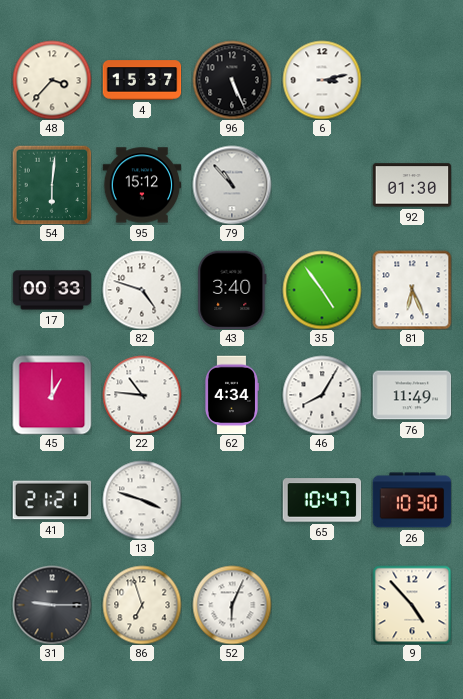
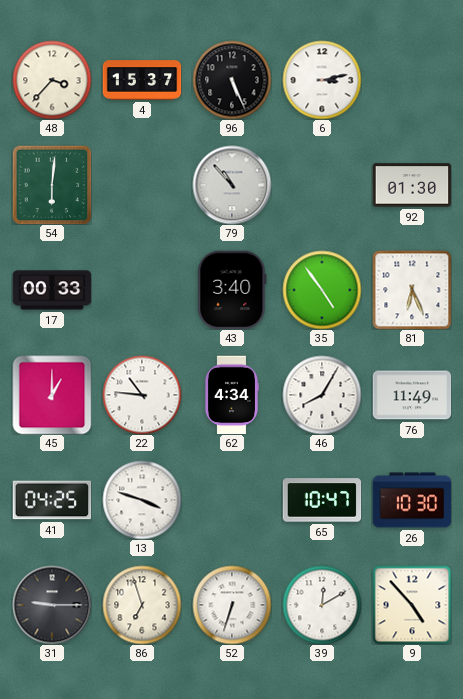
95: 15:12 -> none
82: 4:48 -> none
41: 21:21 -> 04:25
52: 6:04 -> 6:33
39: none -> 12:10
